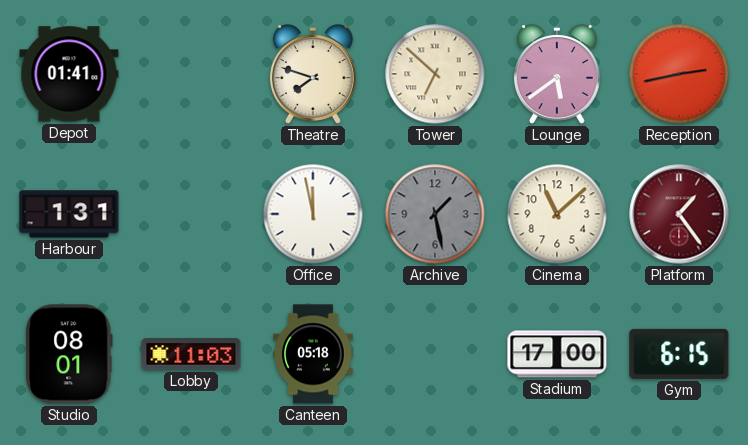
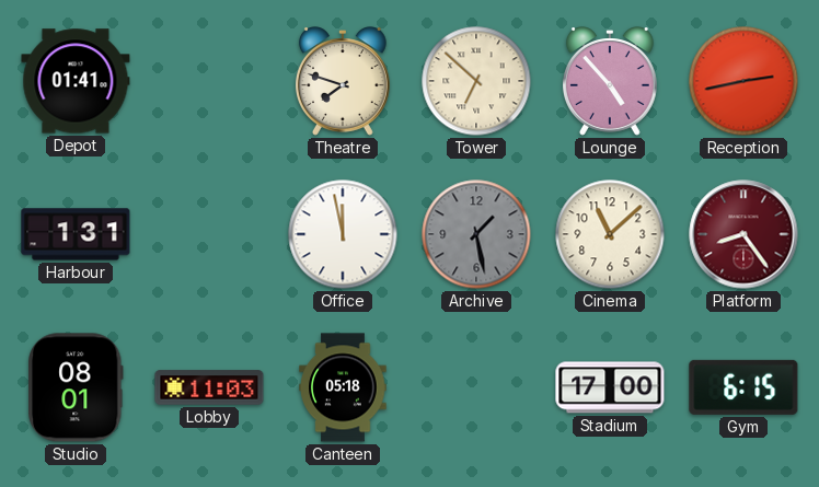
Lounge: 5:39 -> 4:53
Platform: 1:24 -> 8:24
